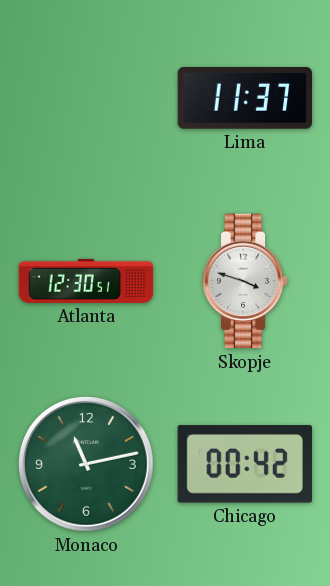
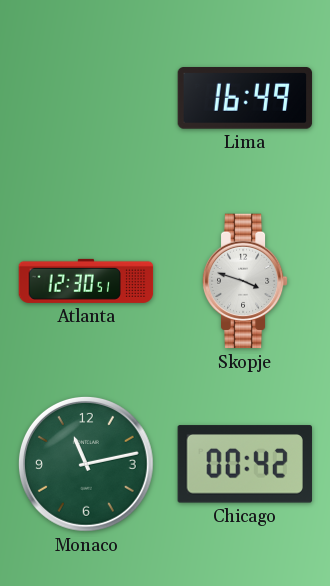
Lima: 11:37 -> 16:49
